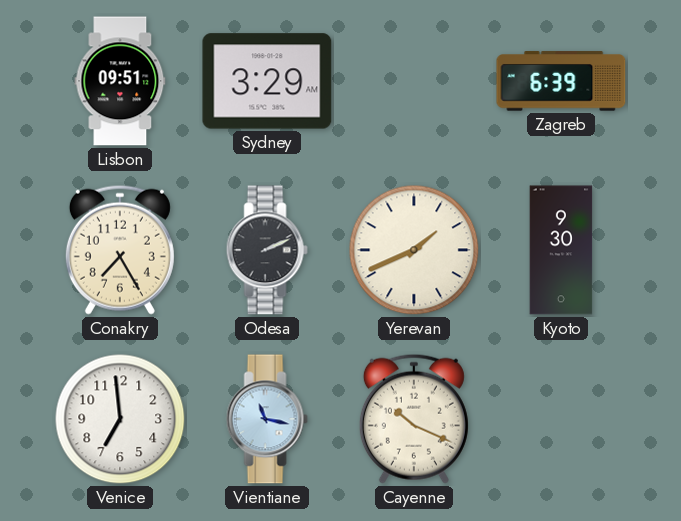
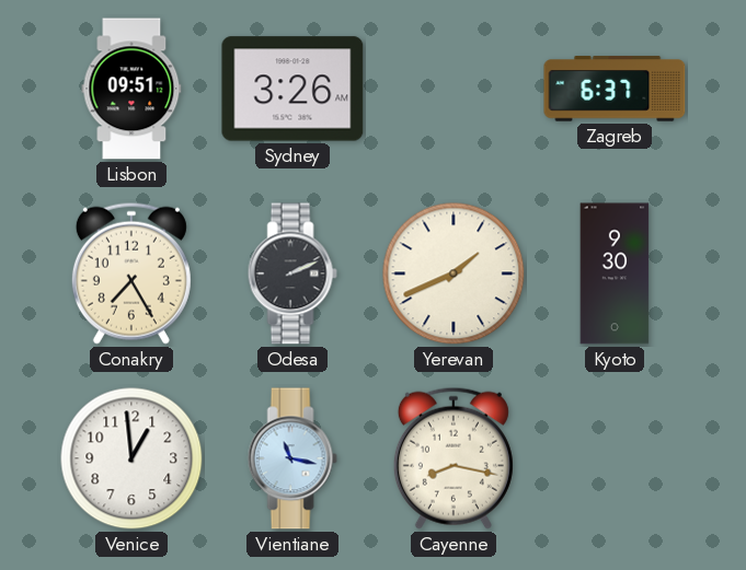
Sydney: 3:29 -> 3:26
Zagreb: 6:39 -> 6:37
Venice: 6:59 -> 12:59
Cayenne: 10:19 -> 8:17
